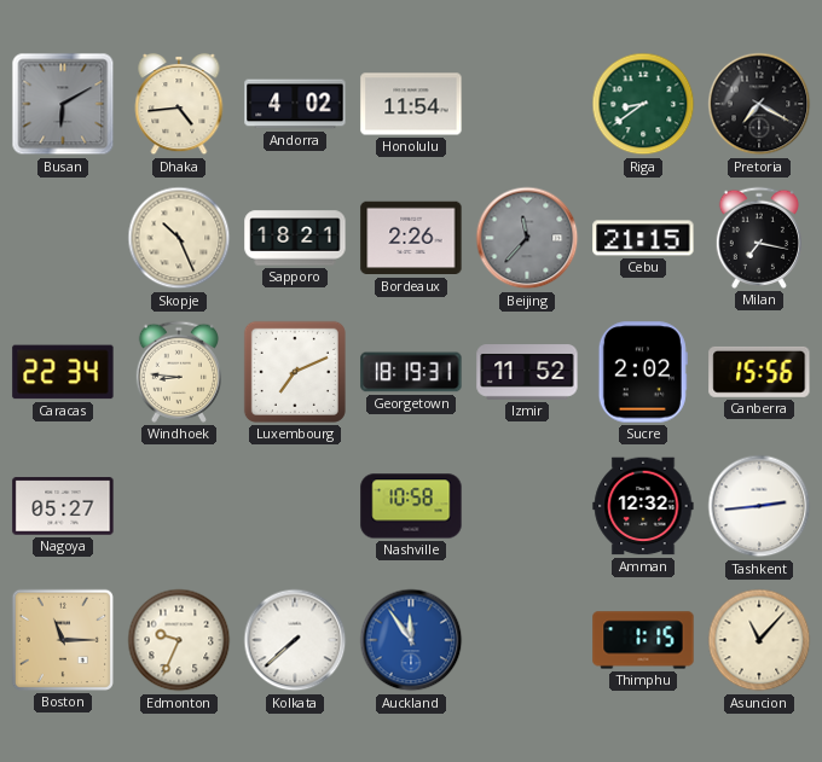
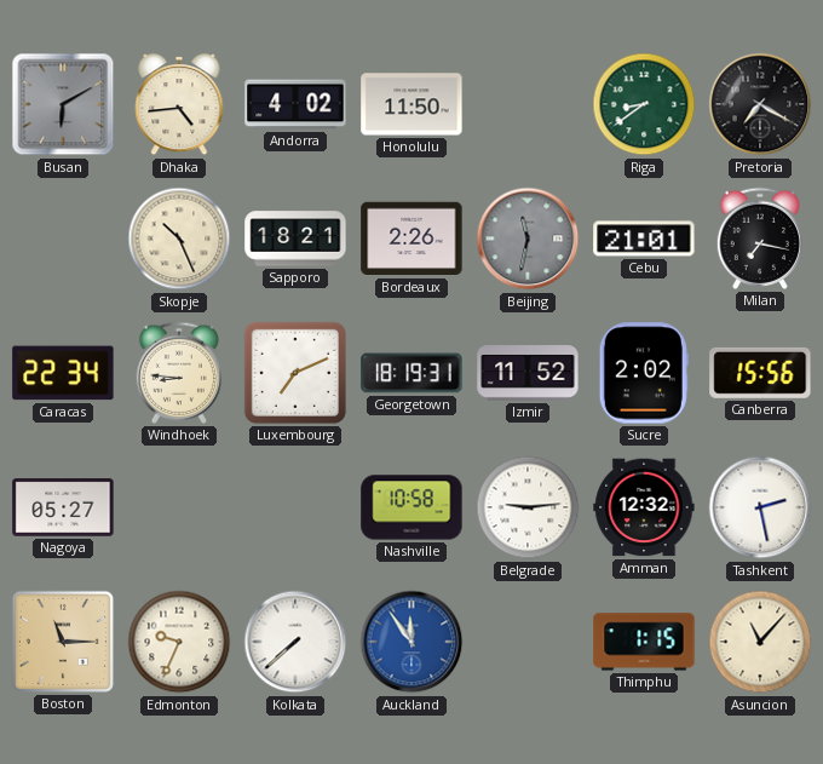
Honolulu: 11:54 -> 11:50
Beijing: 11:37 -> 11:32
Cebu: 21:15 -> 21:01
Belgrade: none -> 9:14
Tashkent: 2:44 -> 2:28
